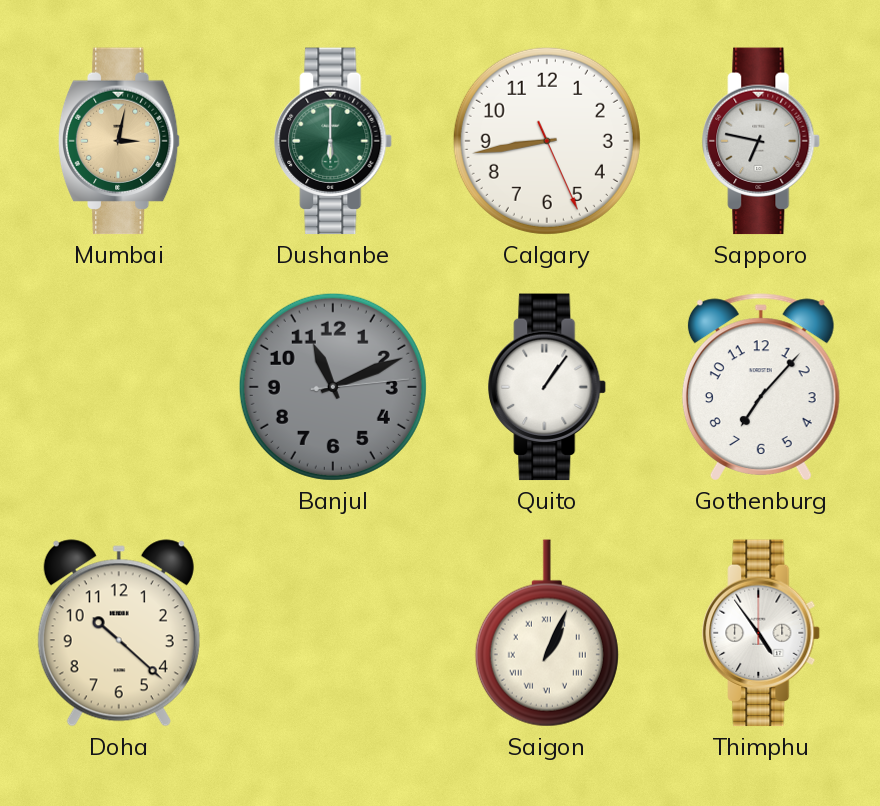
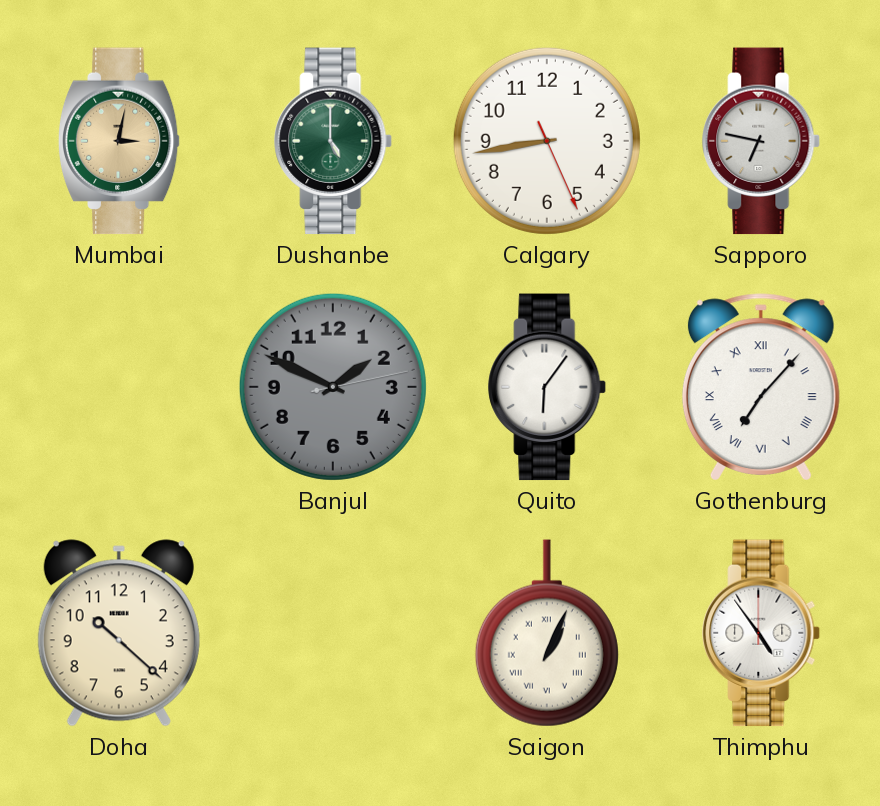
Dushanbe: 6:00 -> 5:00
Banjul: 11:11 -> 1:49
Quito: 1:06 -> 6:06
Gothenburg numerals: Arabic -> Roman
